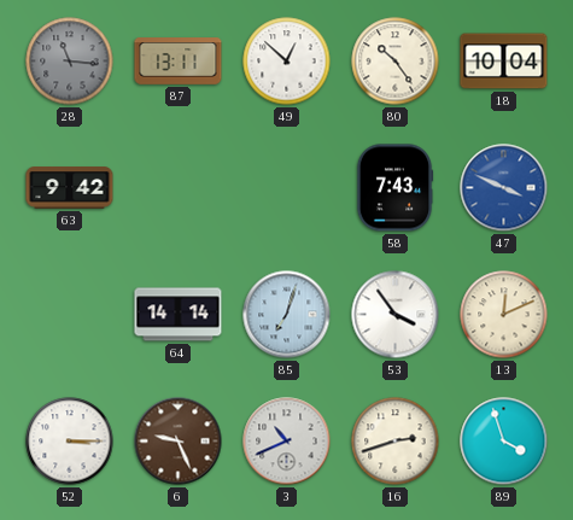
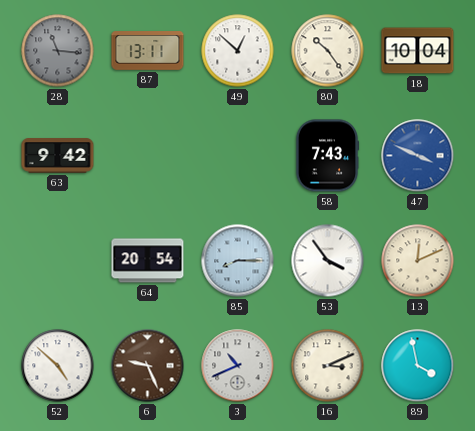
64: 14:14 -> 20:54
85: 7:03 -> 8:15
52: 3:15 -> 4:52
16: 2:42 -> 3:11
89: 3:57 -> 3:58
